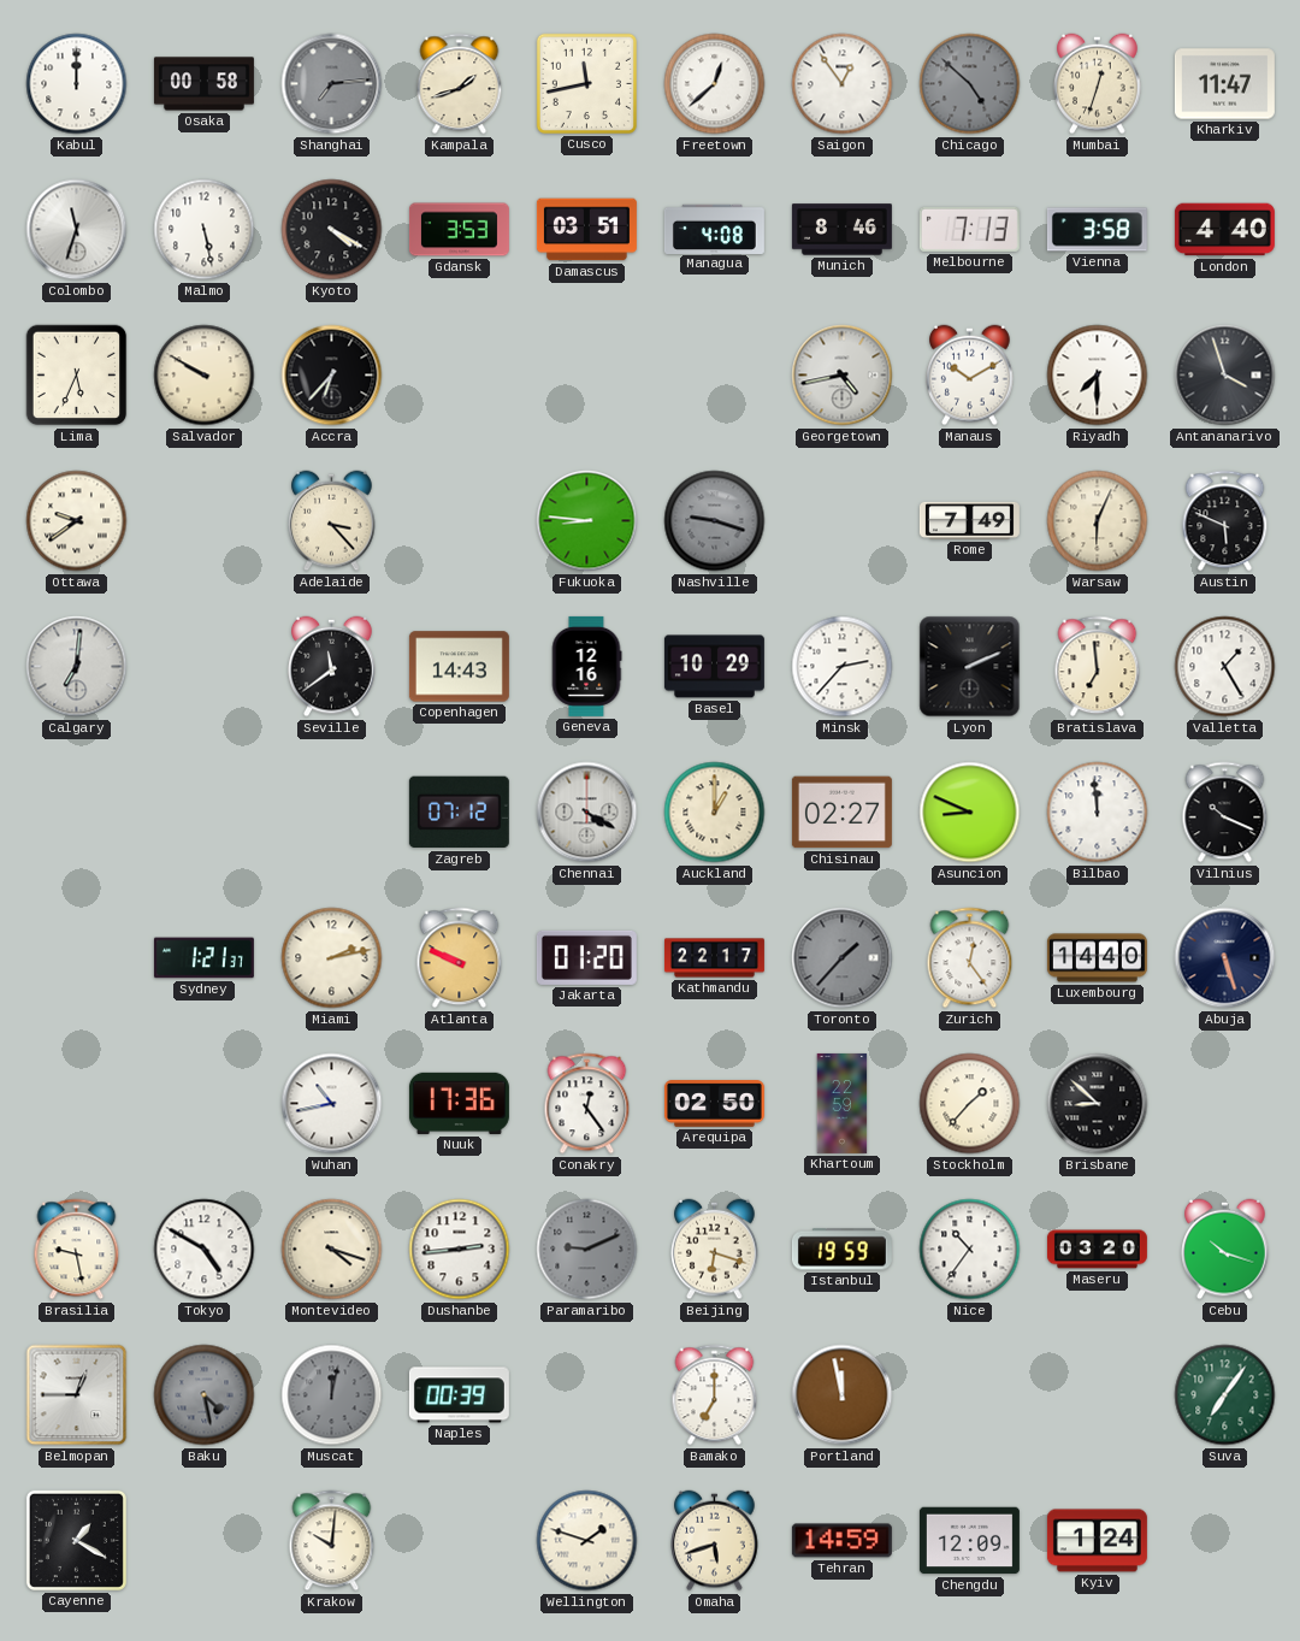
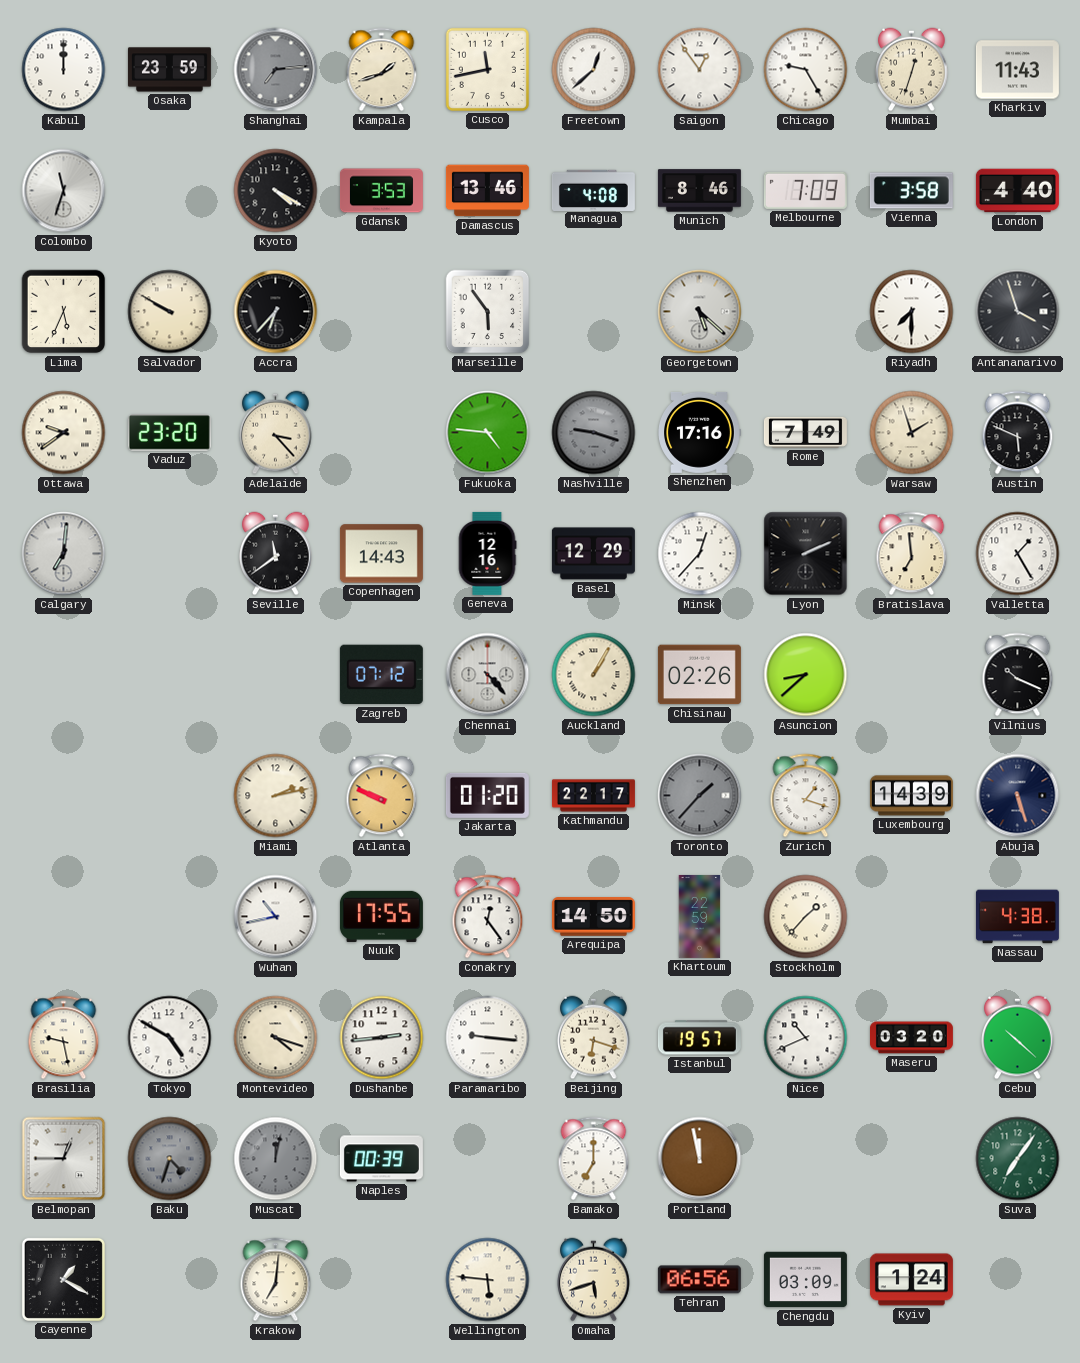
Osaka: 00:58 -> 23:59
Chicago: 4:52 -> 9:25
Chicago dial: grey -> white
Kharkiv: 11:47 -> 11:43
Malmo: 5:28 -> none
Damascus: 03:51 -> 13:46
Melbourne: 7:13 -> 7:09
Marseille: none -> 5:54
Georgetown: 4:43 -> 5:22
Manaus: 10:10 -> none
Vaduz: none -> 23:20
Fukuoka: 8:46 -> 4:46
Shenzhen: none -> 17:16
Warsaw: 6:04 -> 1:57
Basel: 10:29 -> 12:29
Minsk: 2:37 -> 12:37
Chennai: 4:20 -> 4:23
Auckland: 1:00 -> 1:05
Chisinau: 02:27 -> 02:26
Asuncion: 8:49 -> 8:38
Bilbao: 11:59 -> none
Sydney: 1:21 -> none
Zurich: 12:24 -> 1:18
Luxembourg: 14:40 -> 14:39
Nuuk: 17:36 -> 17:55
Arequipa: 02:50 -> 14:50
Brisbane: 8:52 -> none
Nassau: none -> 4:38
Paramaribo: 9:11 -> 9:16
Paramaribo dial: grey -> white
Istanbul: 19:59 -> 19:57
Nice: 10:36 -> 10:41
Cebu: 10:18 -> 10:22
Baku: 4:28 -> 4:33
Krakow: 10:01 -> 7:01
Wellington: 1:48 -> 5:46
Tehran: 14:59 -> 06:56
Chengdu: 12:09 -> 03:09
